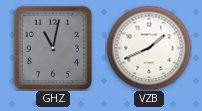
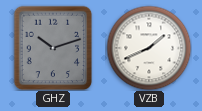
GHZ: 11:02 -> 10:12
